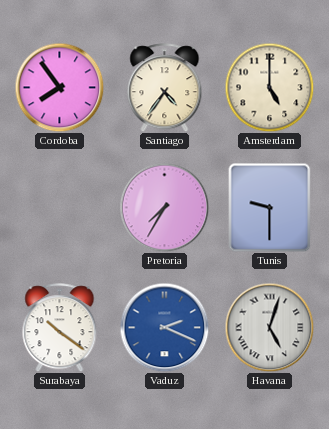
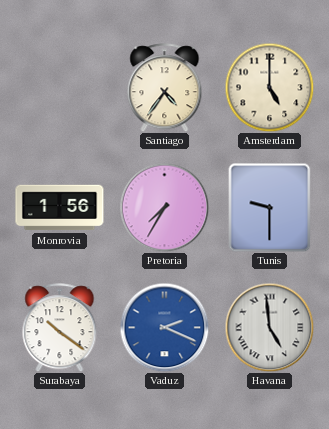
Cordoba: 7:54 -> none
Monrovia: none -> 1:56
Havana: 5:03 -> 4:59
